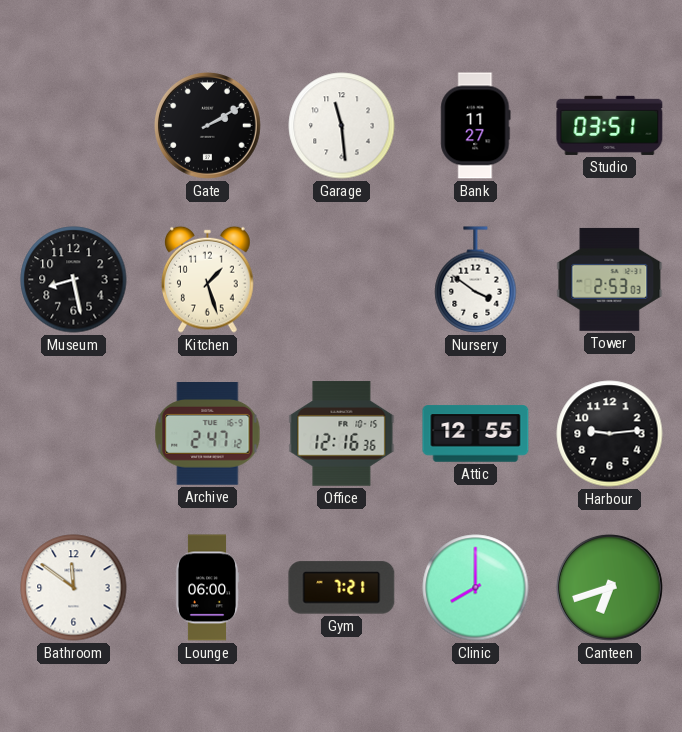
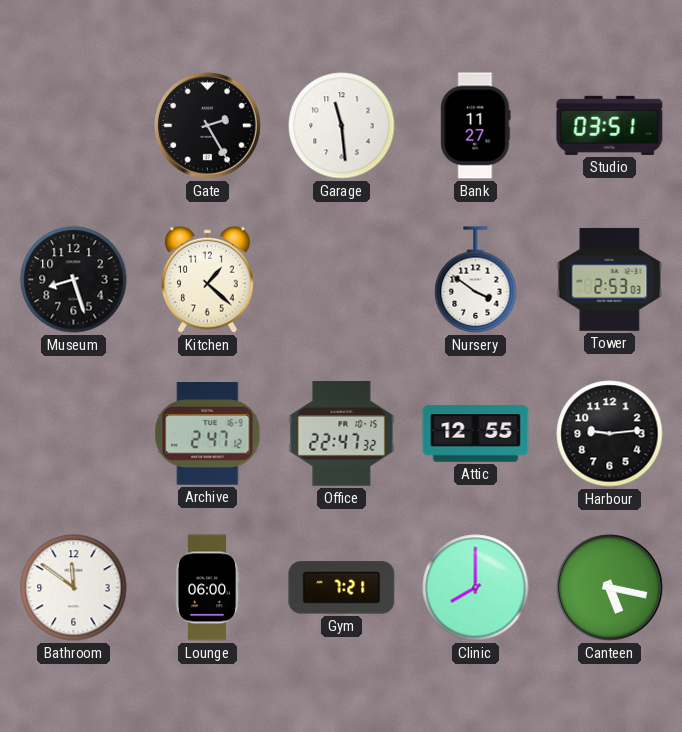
Gate: 2:10 -> 2:25
Museum: 8:28 -> 8:27
Kitchen: 1:27 -> 1:22
Office: 12:16 -> 22:47
Canteen: 6:42 -> 5:17
